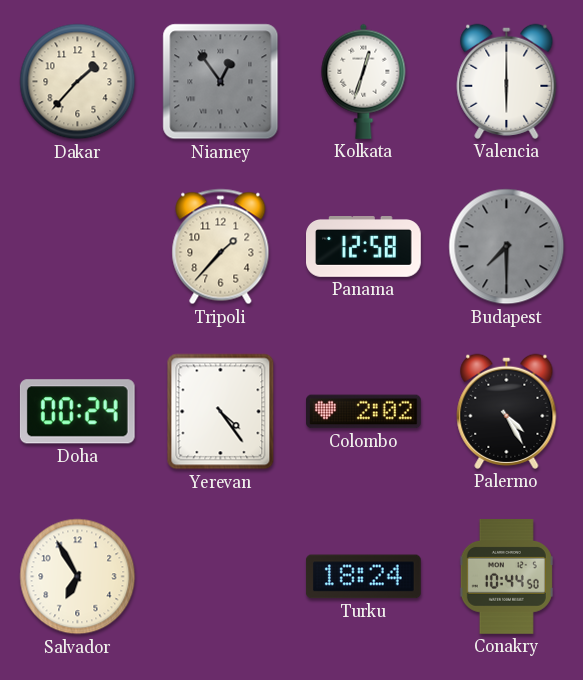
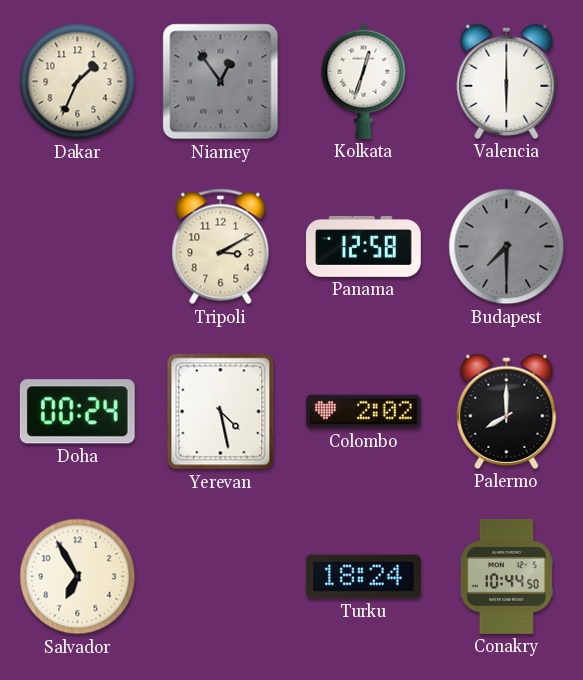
Dakar: 1:37 -> 1:34
Tripoli: 1:37 -> 3:10
Yerevan: 4:24 -> 4:28
Palermo: 4:25 -> 8:00
